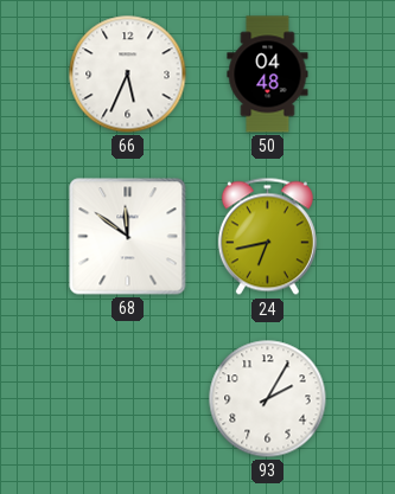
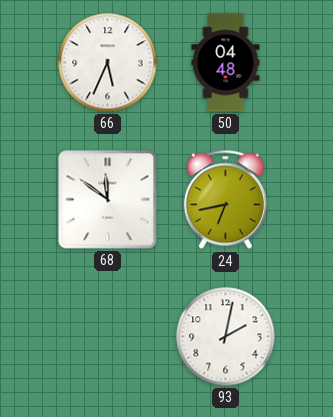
93: 2:05 -> 2:02
